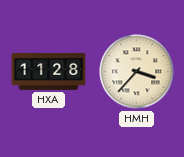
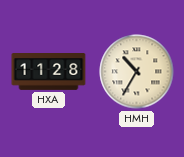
HMH: 3:37 -> 10:35
